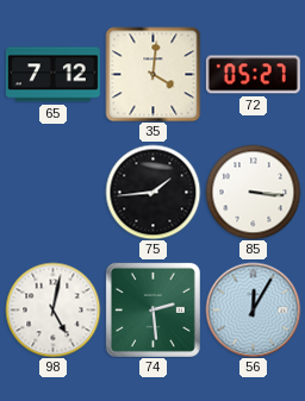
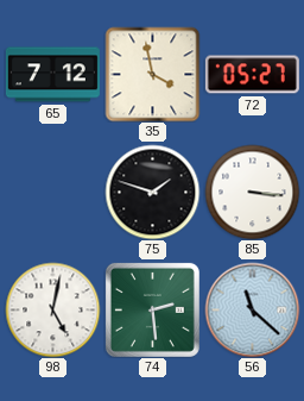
35: 4:01 -> 3:58
75: 1:44 -> 1:48
56: 12:05 -> 11:22
